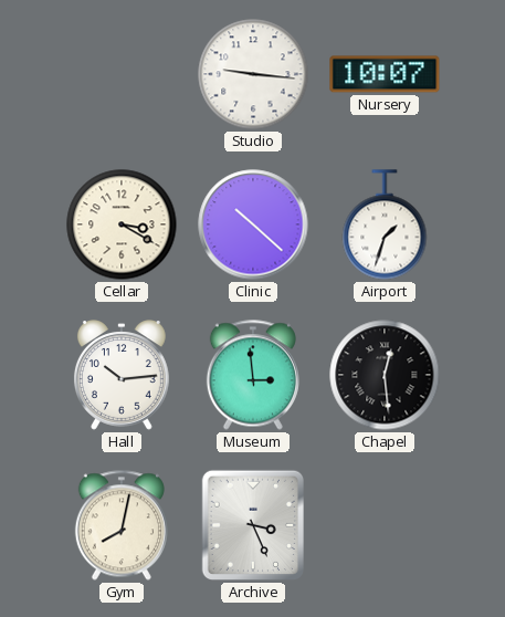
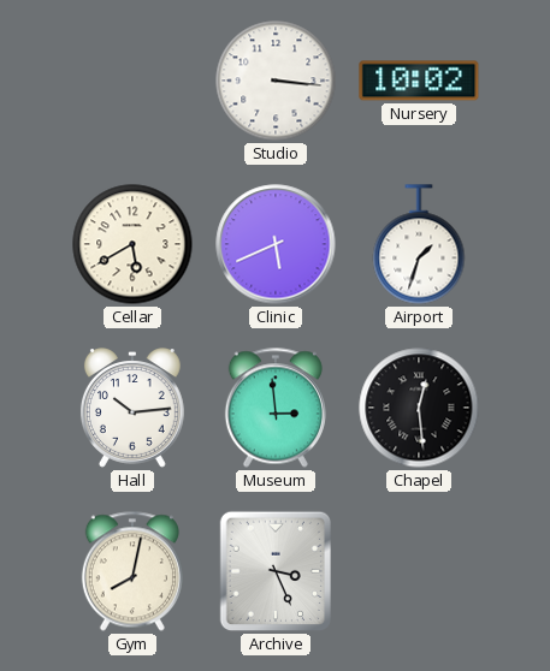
Studio: 9:16 -> 3:16
Nursery: 10:07 -> 10:02
Cellar: 3:20 -> 5:40
Clinic: 10:22 -> 5:41
